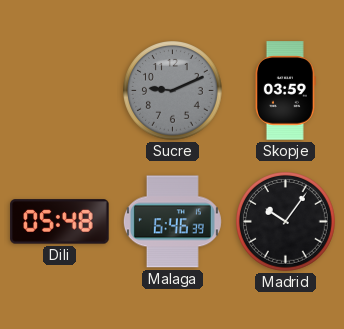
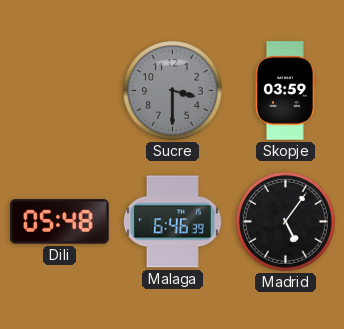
Sucre: 9:11 -> 3:30
Madrid: 10:06 -> 5:06
